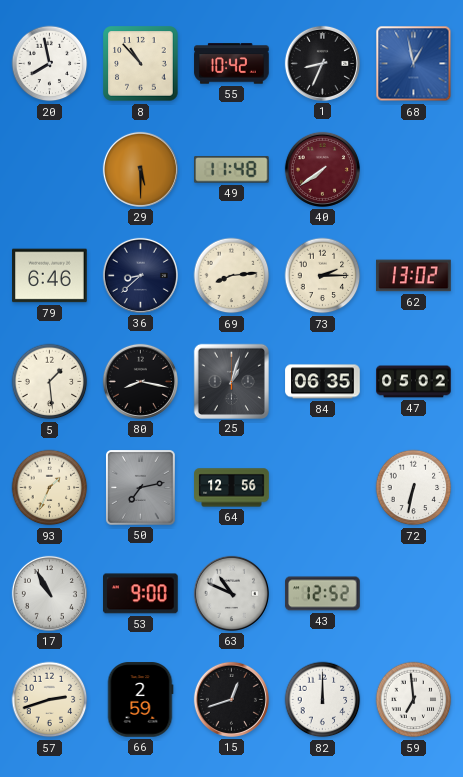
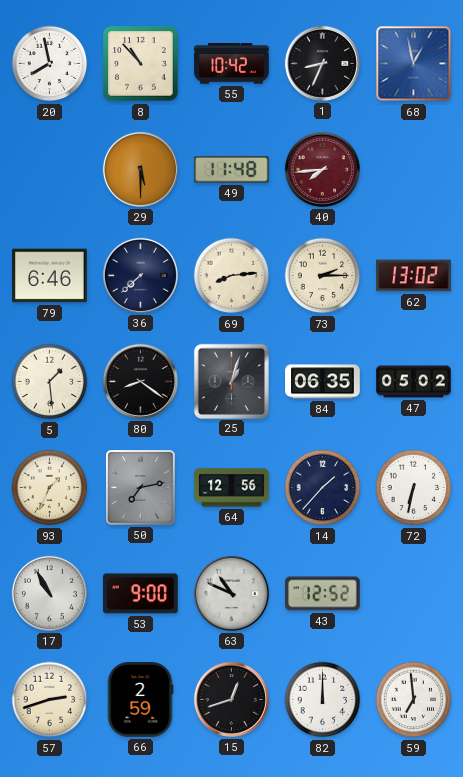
40: 7:39 -> 7:44
36: 8:38 -> 7:38
80: 8:17 -> 8:21
14: none -> 1:37
